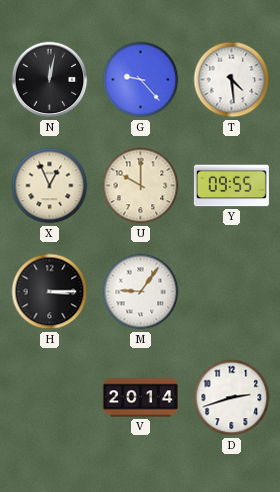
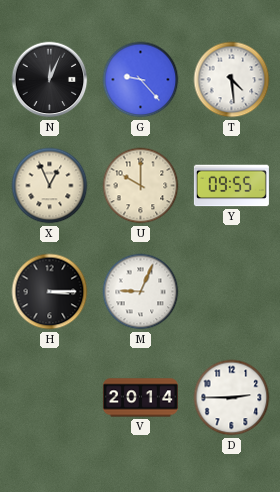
N: 12:02 -> 12:04
M: 9:06 -> 9:04
D: 2:42 -> 2:45
